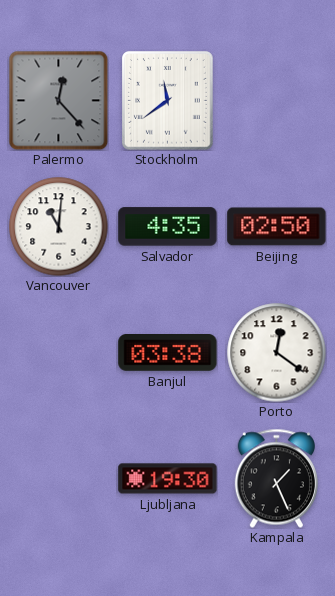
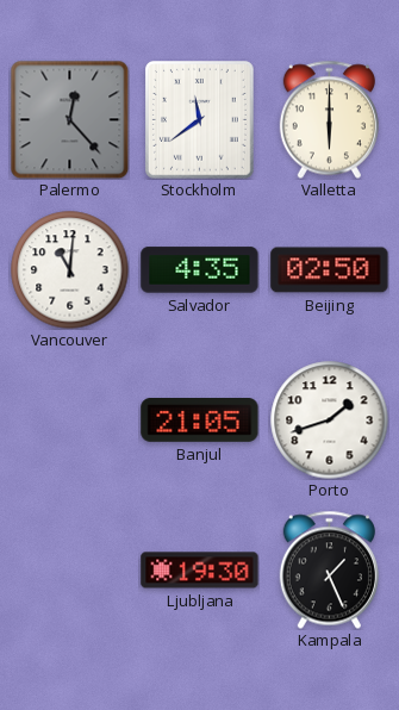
Valletta: none -> 6:00
Banjul: 03:38 -> 21:05
Porto: 12:21 -> 1:42
